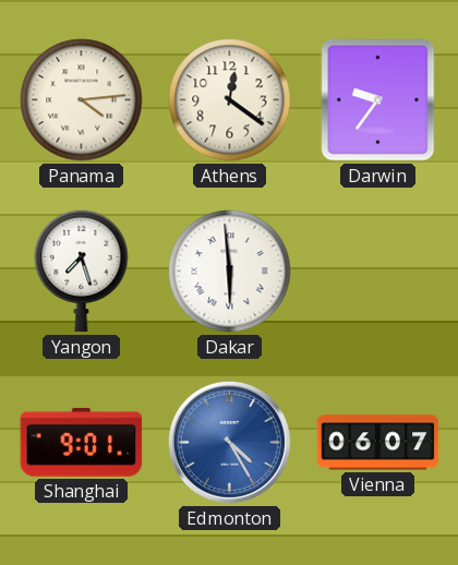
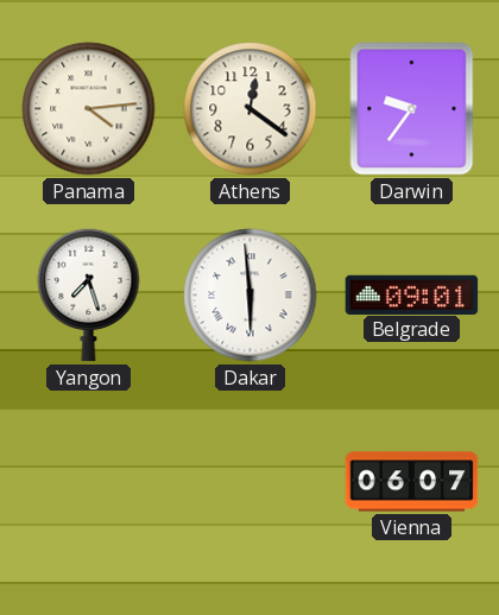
Belgrade: none -> 09:01
Shanghai: 9:01 -> none
Edmonton: 4:25 -> none
